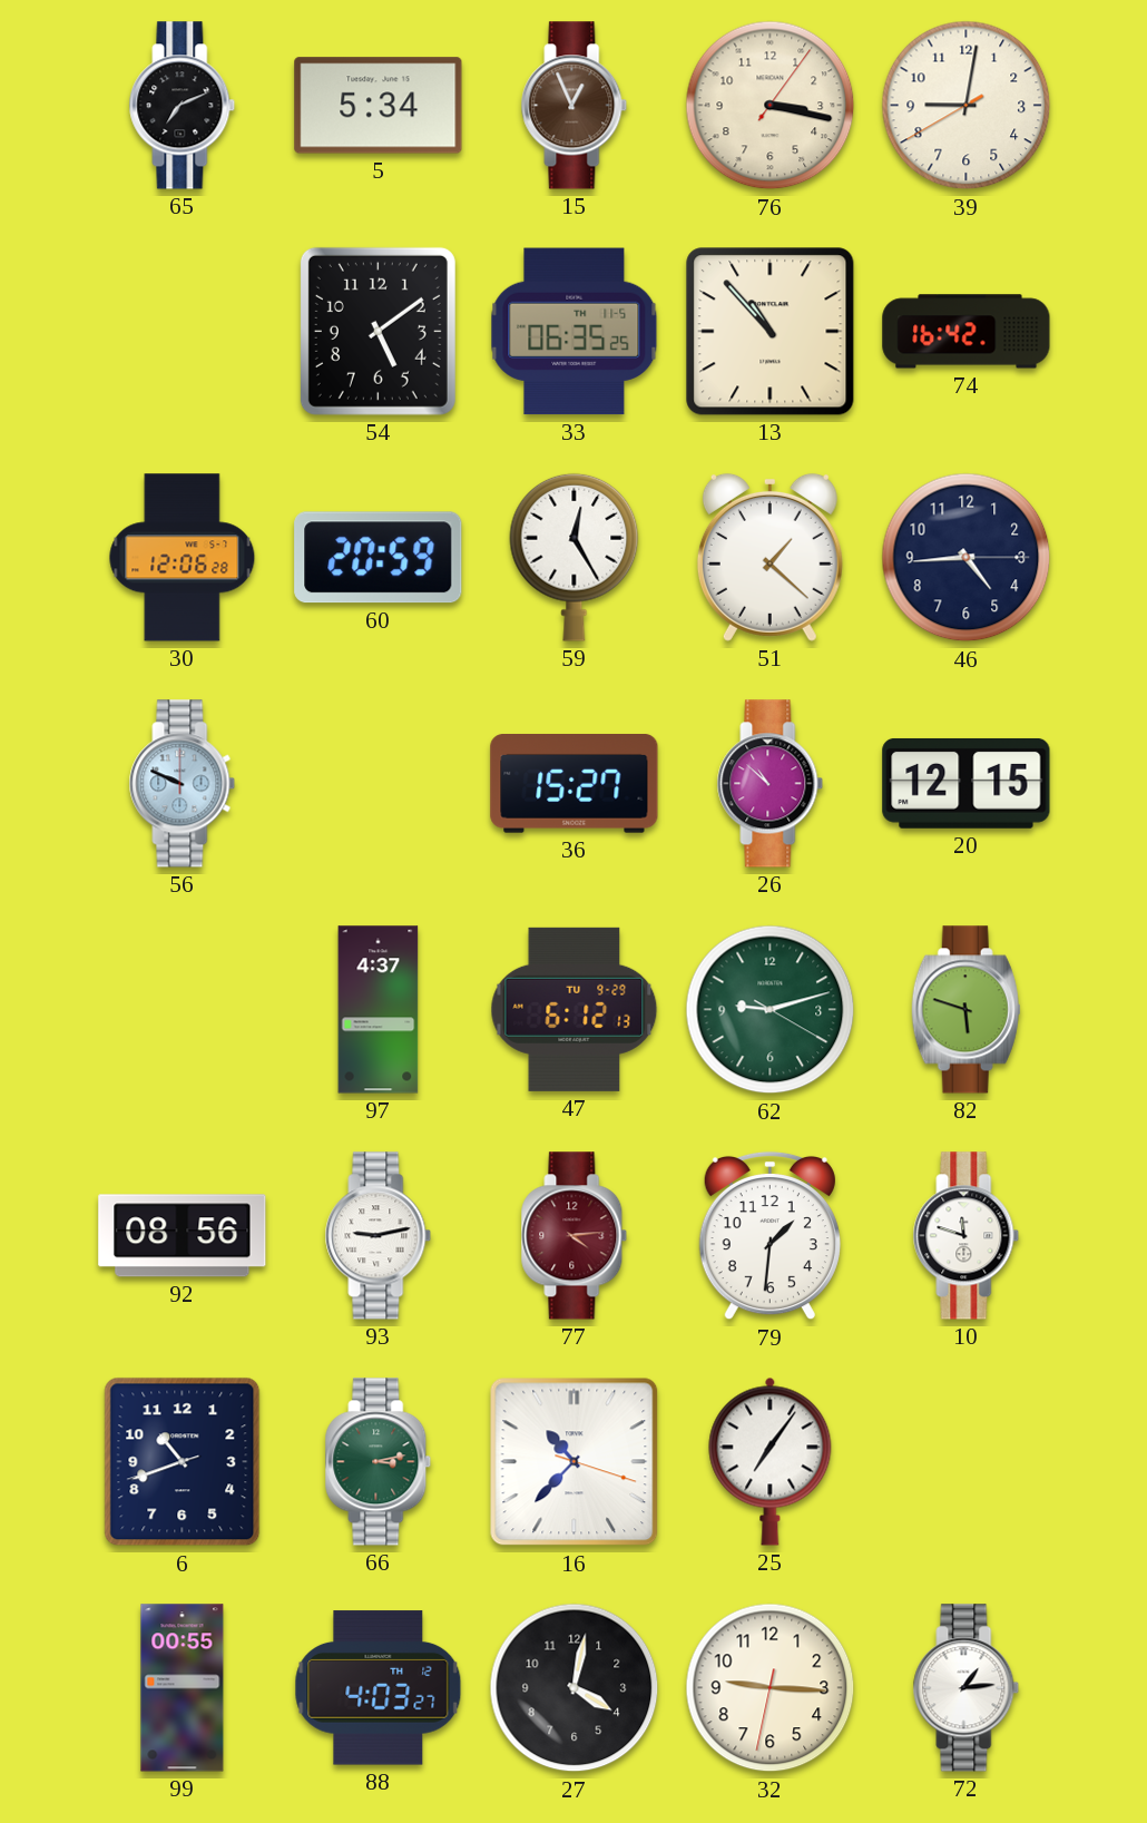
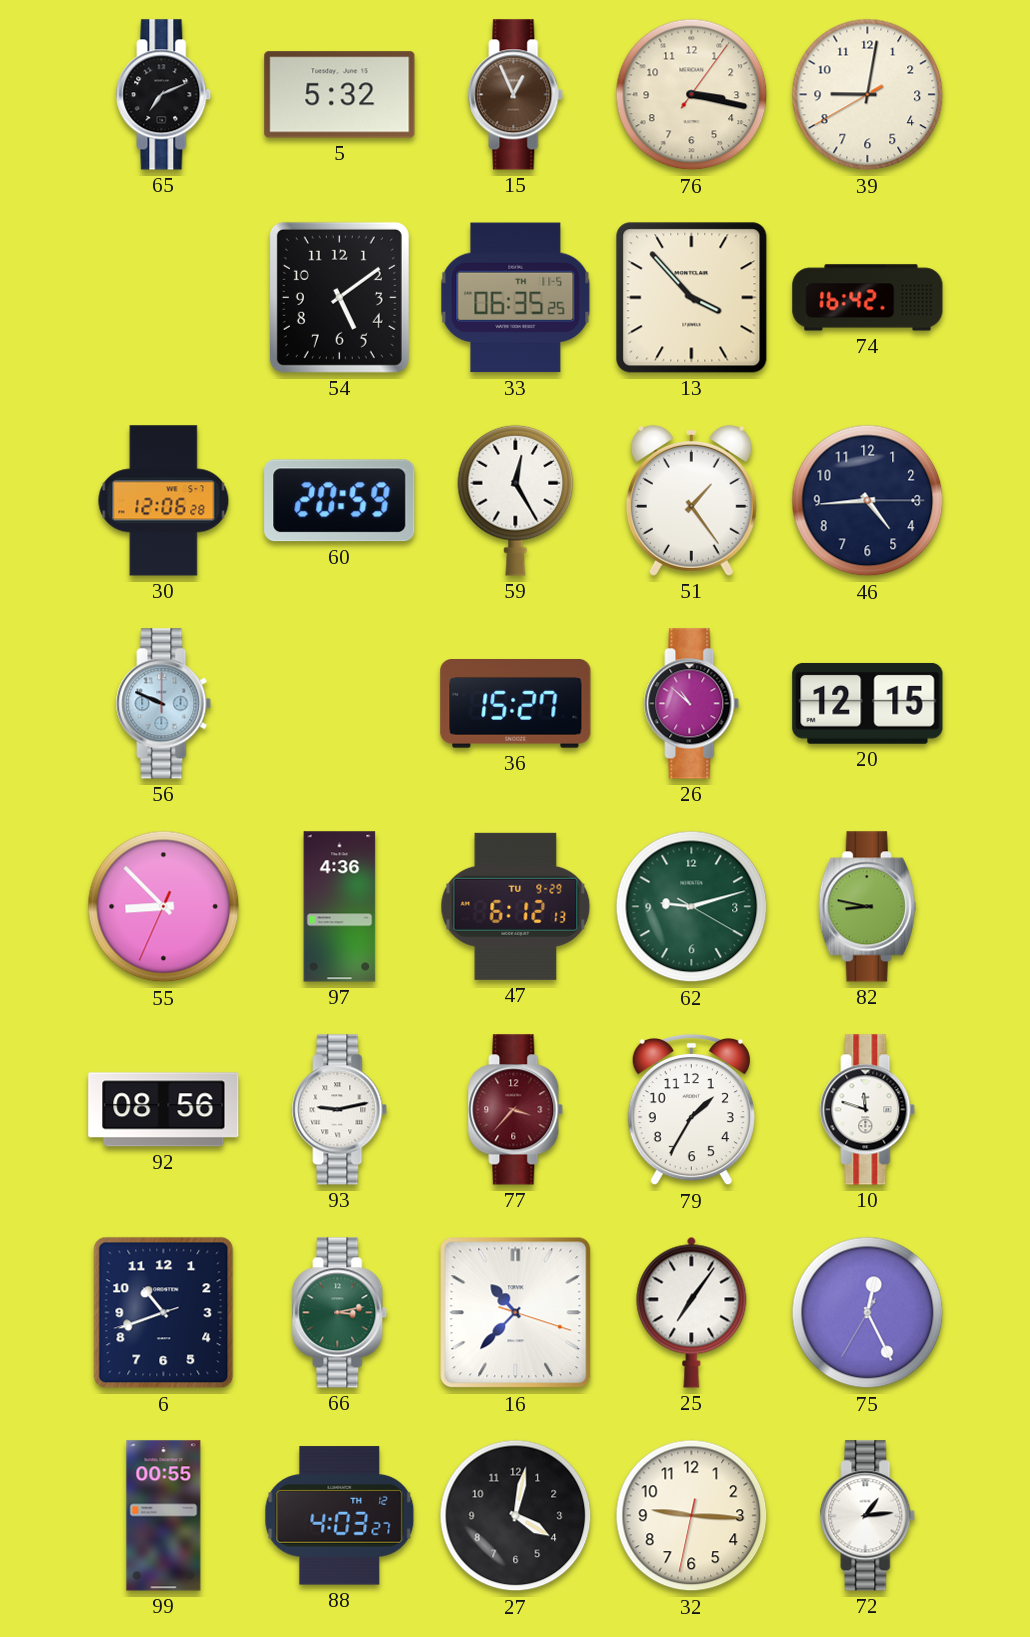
5: 5:34 -> 5:32
13: 10:53 -> 3:53
51: 1:22 -> 1:24
55: none -> 8:52
97: 4:37 -> 4:36
82: 5:48 -> 8:47
77: 4:14 -> 3:37
79: 1:31 -> 1:35
75: none -> 12:25
